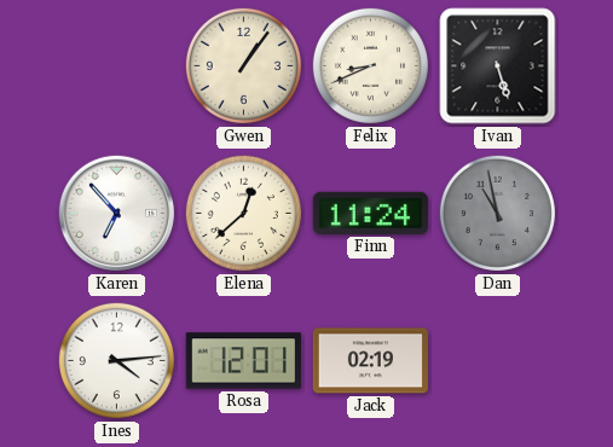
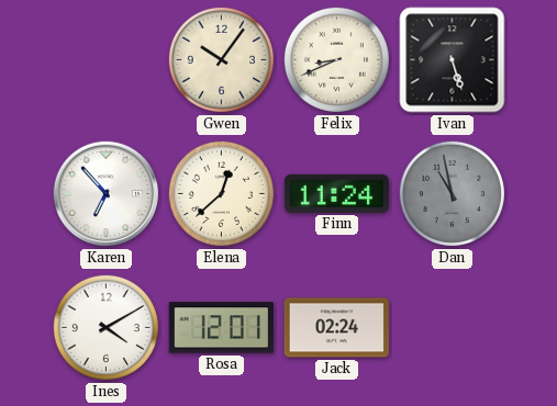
Gwen: 1:06 -> 10:06
Ines: 4:14 -> 4:10
Jack: 02:19 -> 02:24
